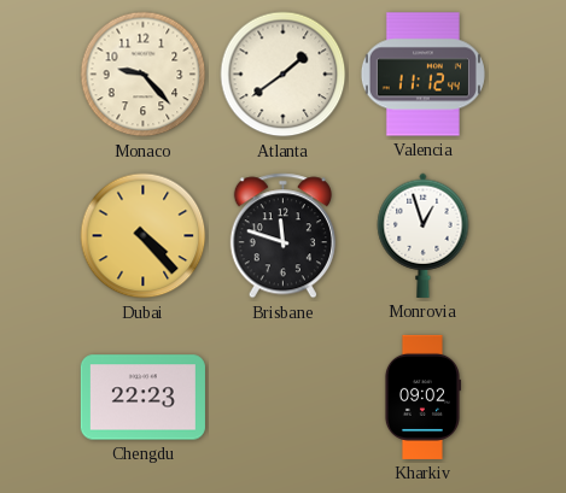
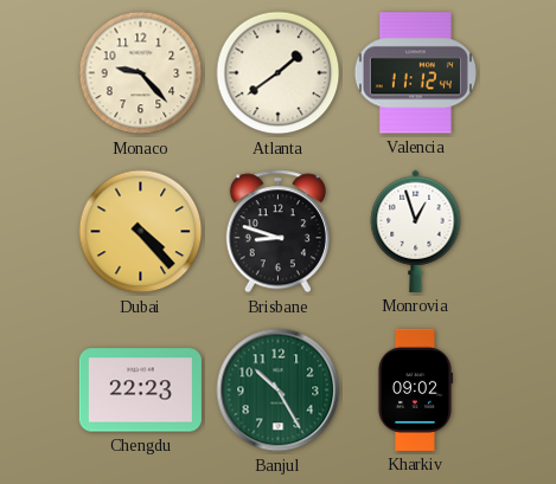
Brisbane: 11:48 -> 8:48
Banjul: none -> 10:25
